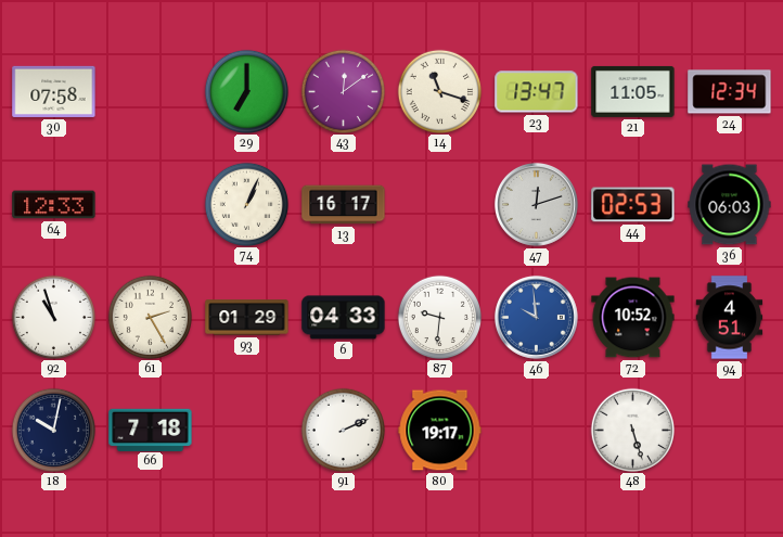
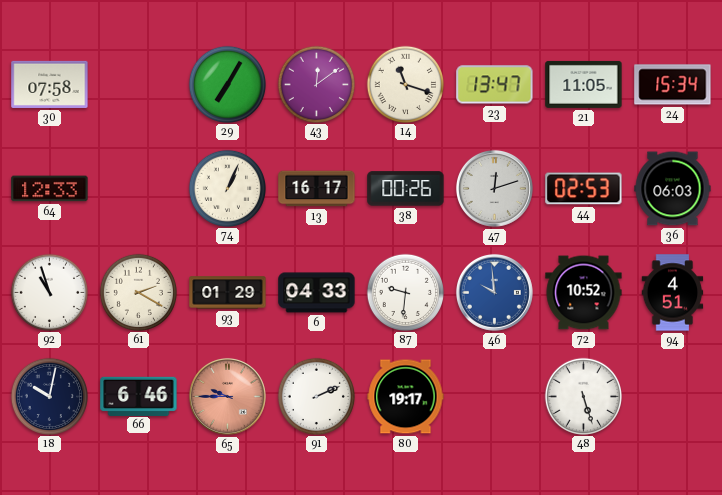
29: 7:00 -> 7:05
24: 12:34 -> 15:34
38: none -> 00:26
61: 2:25 -> 2:20
66: 7:18 -> 6:46
65: none -> 9:45
